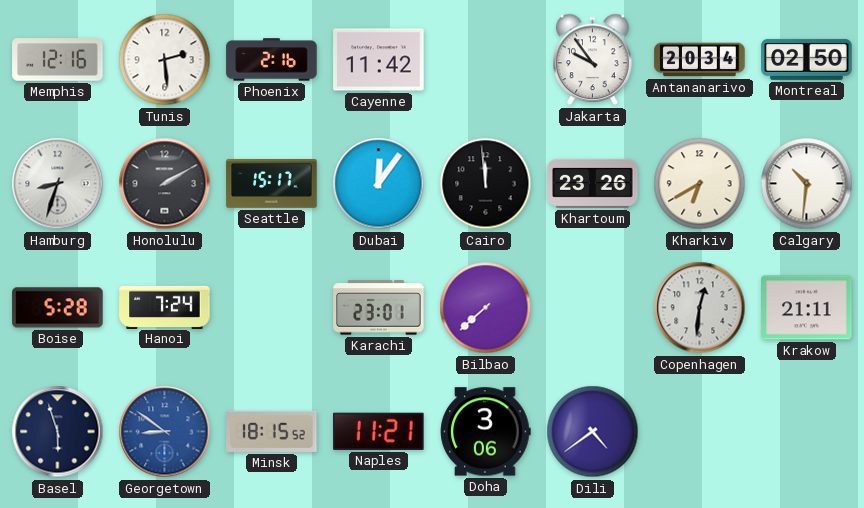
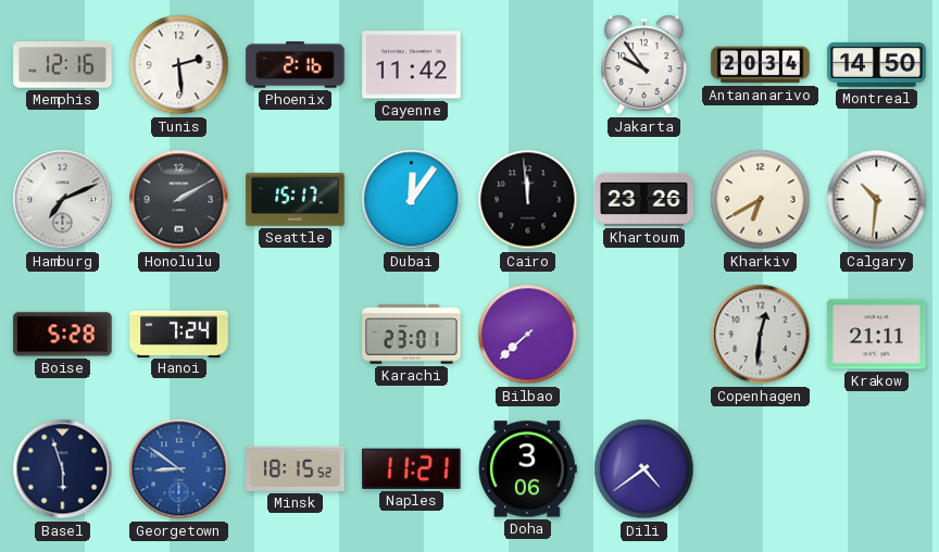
Montreal: 02:50 -> 14:50
Hamburg: 8:33 -> 7:11
